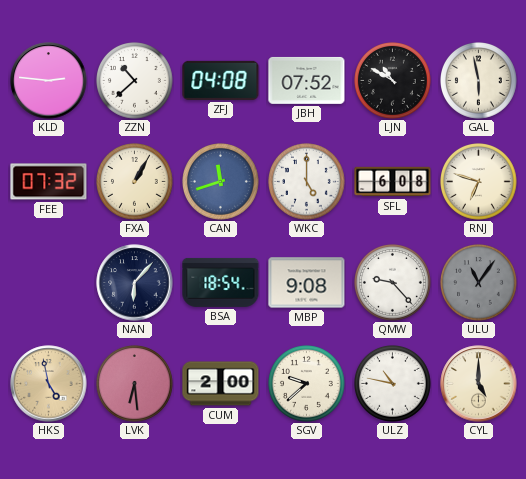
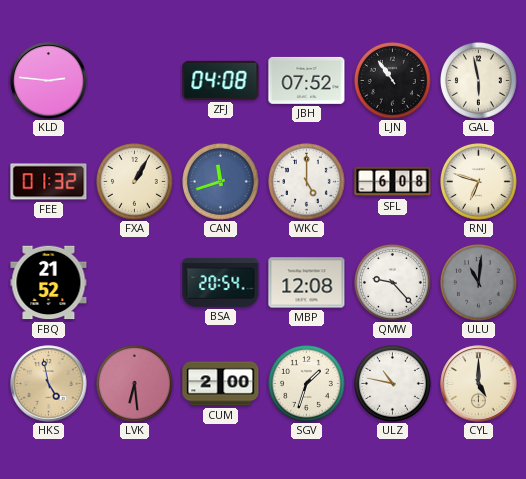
ZZN: 10:38 -> none
LJN: 10:50 -> 10:54
FEE: 07:32 -> 01:32
FBQ: none -> 21:52
NAN: 6:07 -> none
BSA: 18:54 -> 20:54
MBP: 9:08 -> 12:08
ULU: 11:06 -> 11:01
SGV: 9:38 -> 1:33
